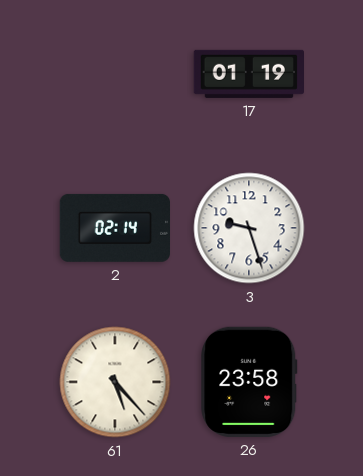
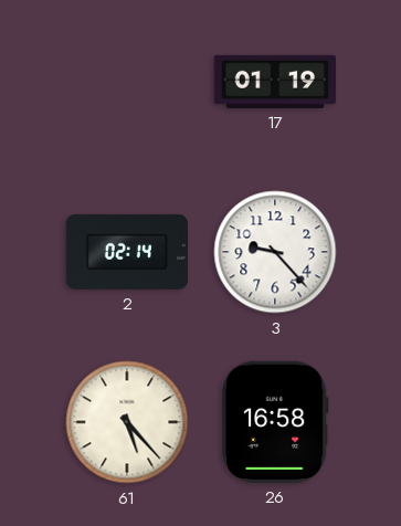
3: 9:27 -> 9:23
26: 23:58 -> 16:58
